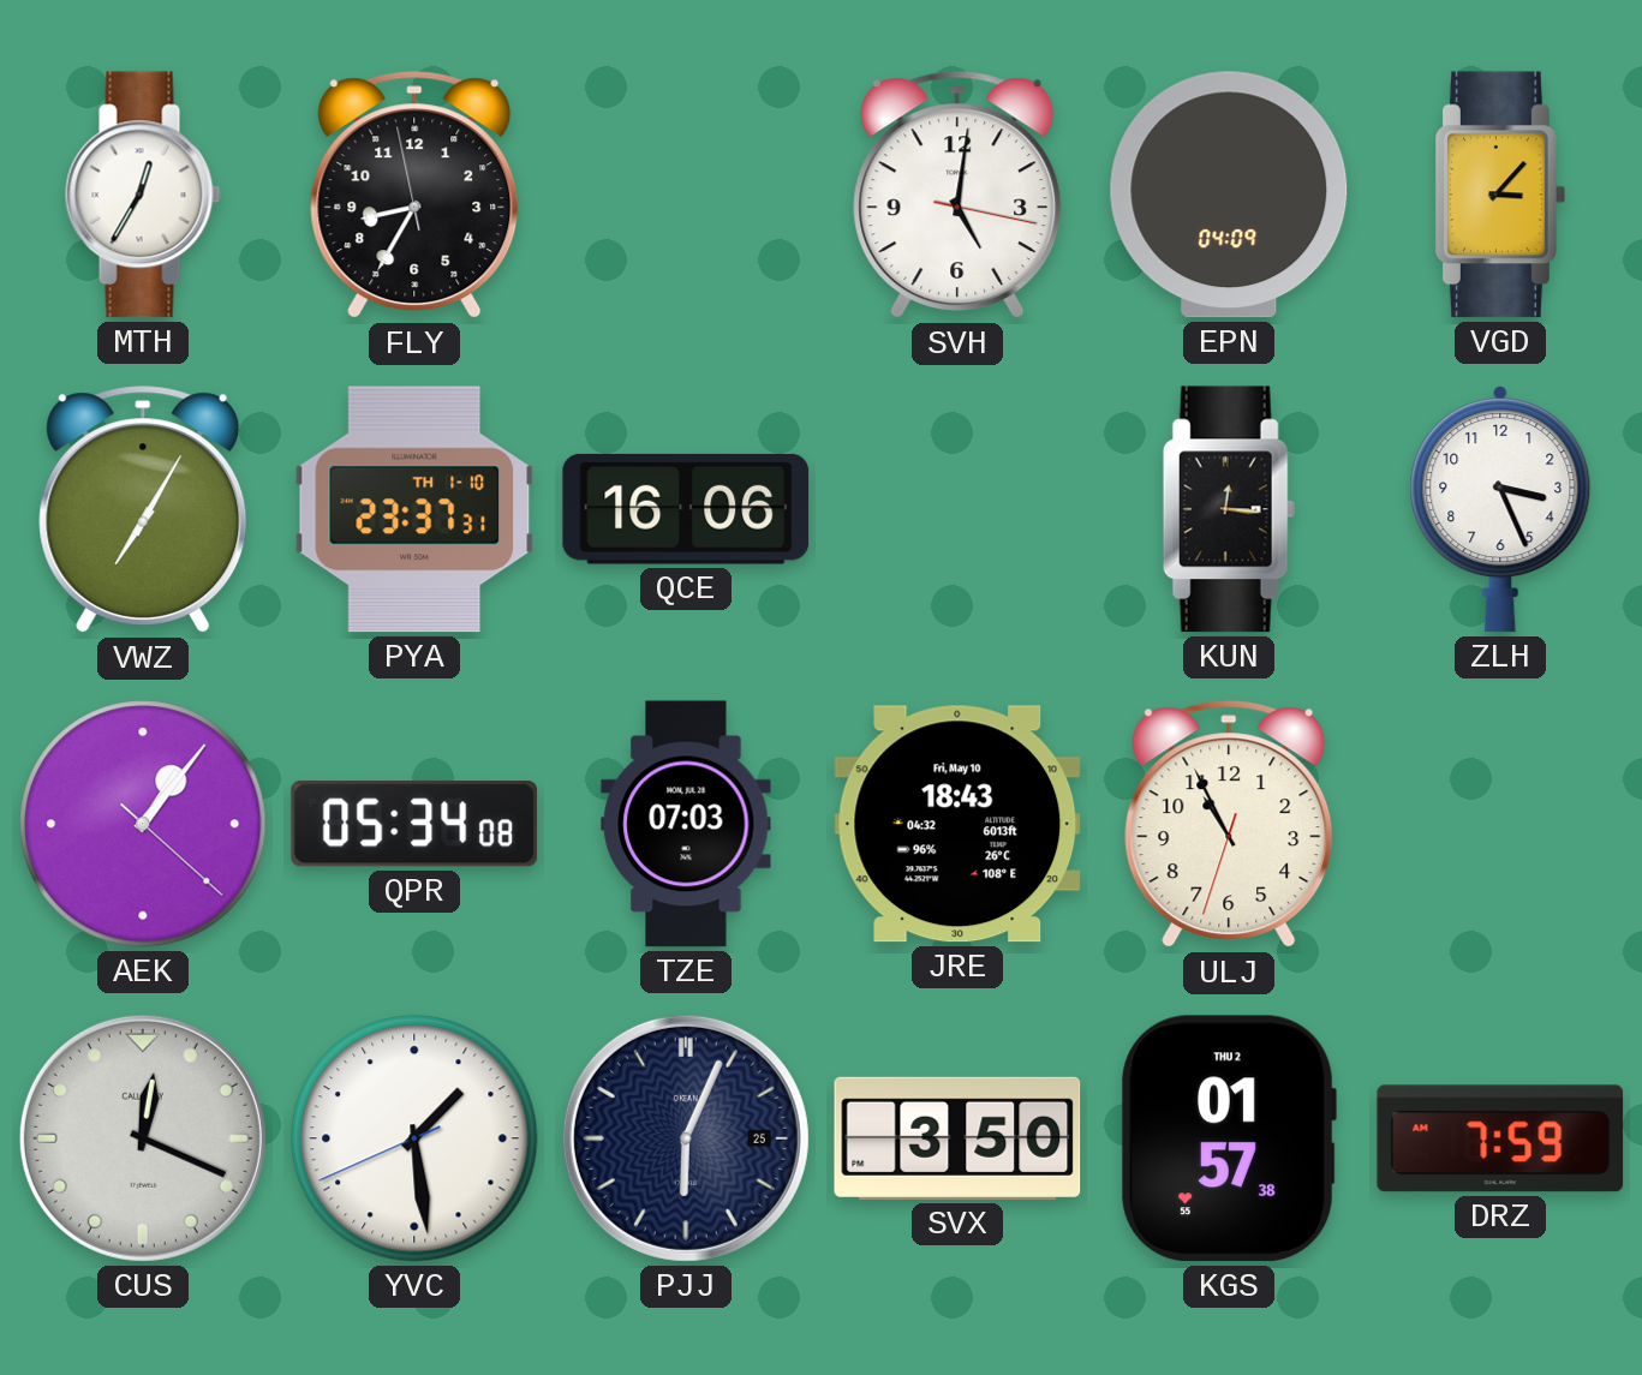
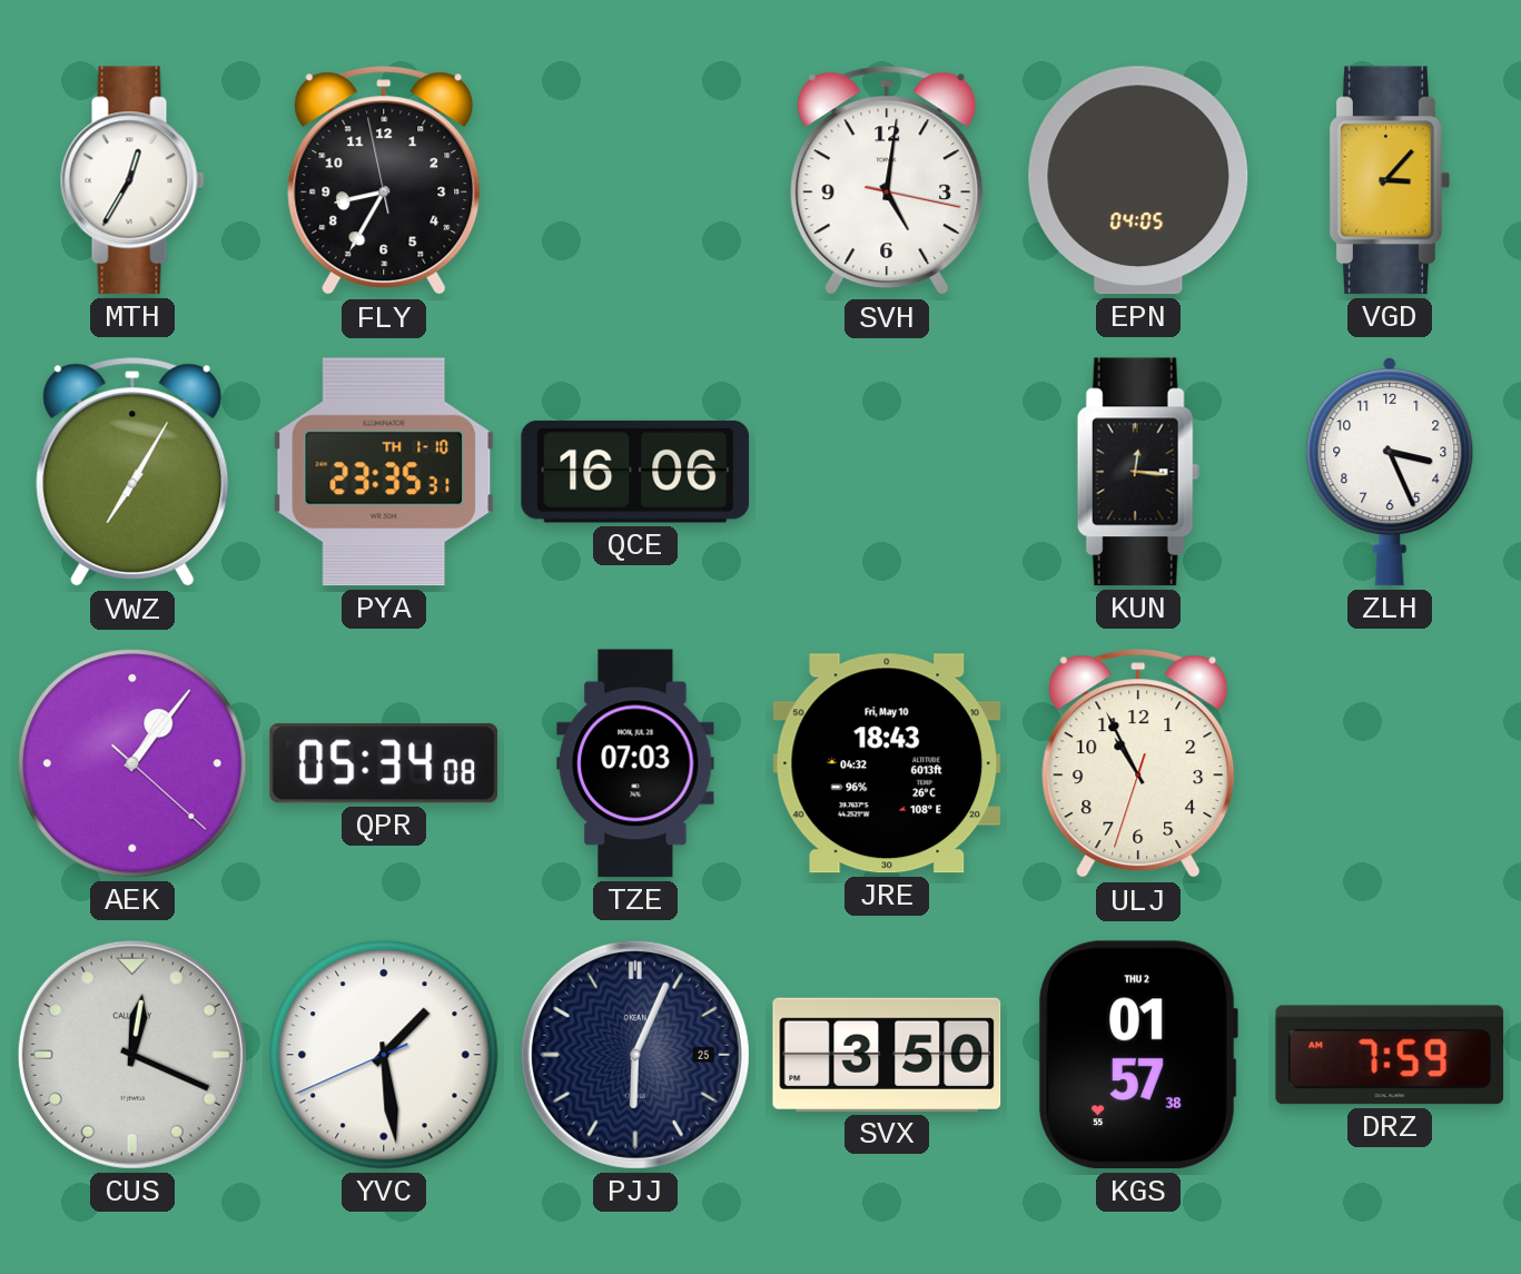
EPN: 04:09 -> 04:05
PYA: 23:37 -> 23:35
